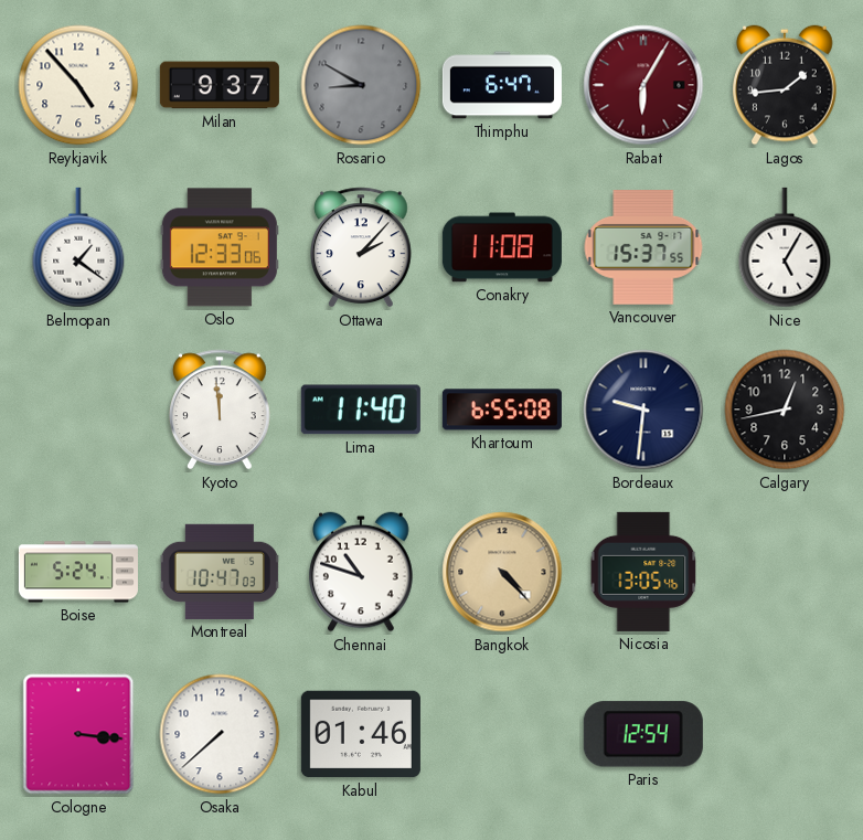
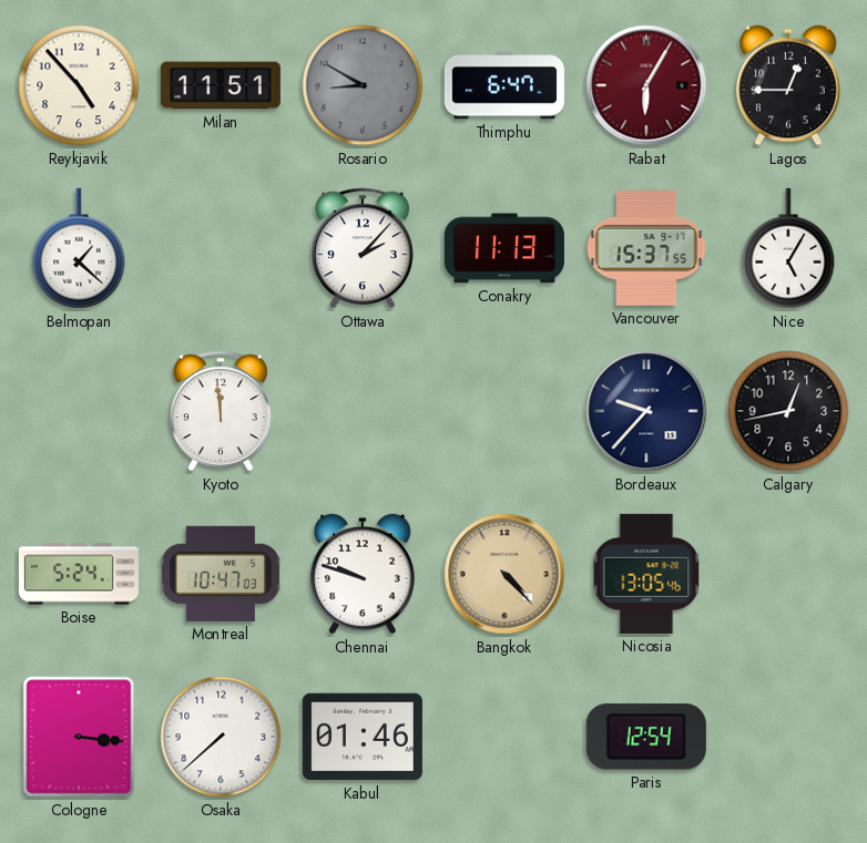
Milan: 9:37 -> 11:51
Lagos: 1:44 -> 12:45
Belmopan: 1:21 -> 1:22
Oslo: 12:33 -> none
Conakry: 11:08 -> 11:13
Lima: 11:40 -> none
Khartoum: 6:55 -> none
Bordeaux: 9:31 -> 9:37
Chennai: 10:48 -> 9:48
